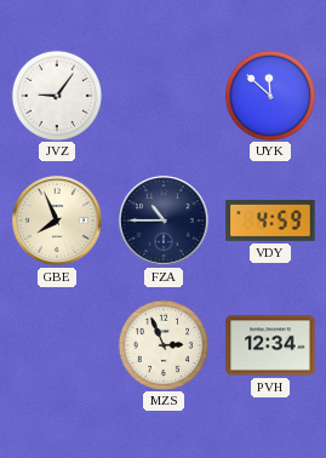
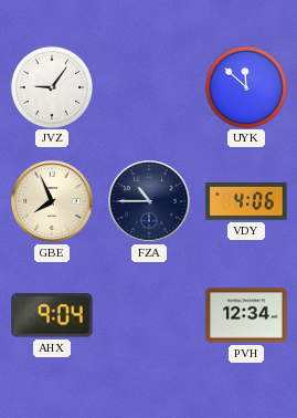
VDY: 4:59 -> 4:06
AHX: none -> 9:04
MZS: 2:56 -> none
